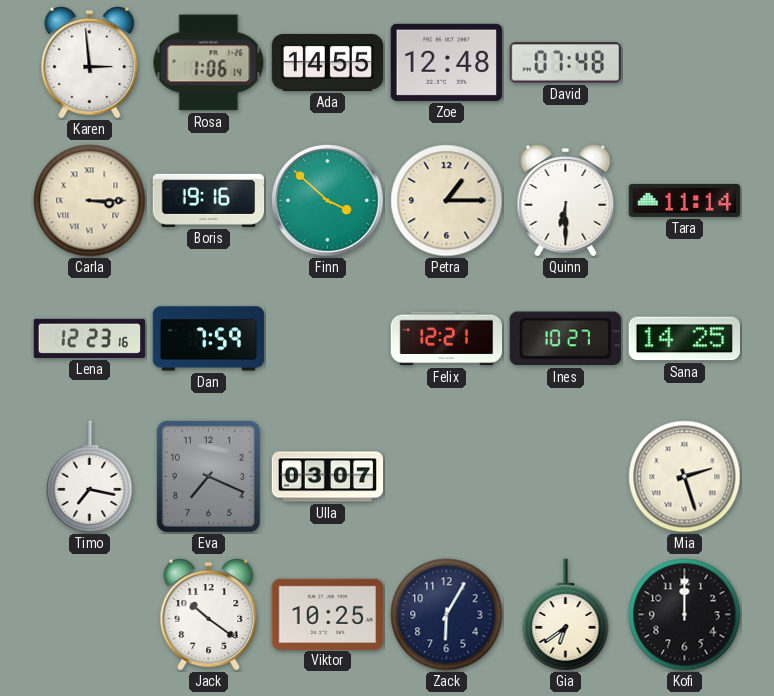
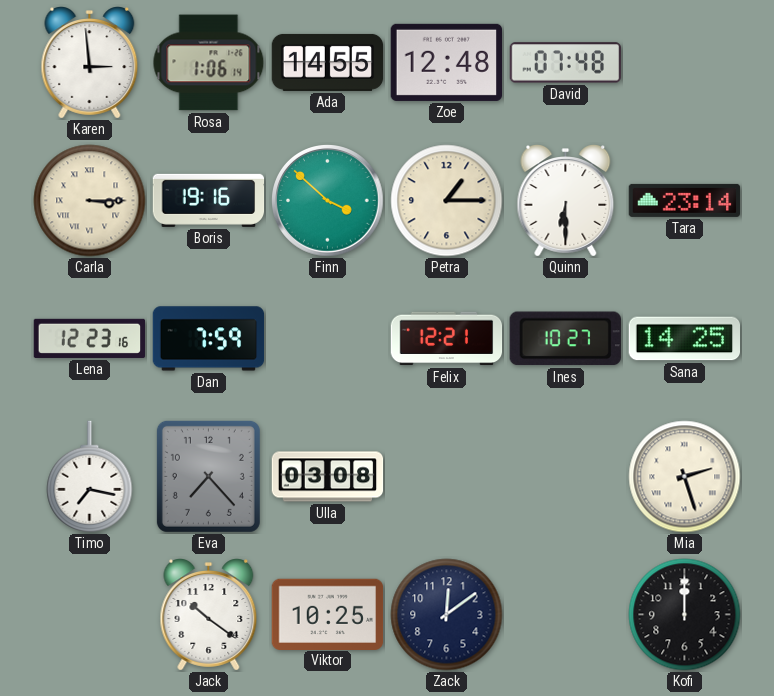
Tara: 11:14 -> 23:14
Eva: 7:19 -> 7:23
Ulla: 03:07 -> 03:08
Zack: 6:05 -> 12:09
Gia: 6:39 -> none
